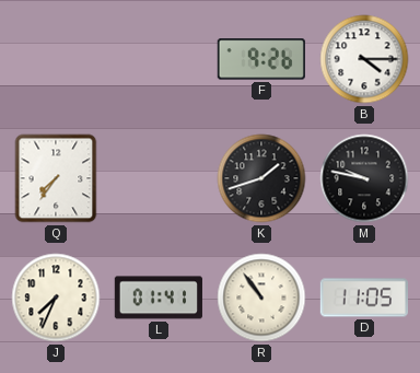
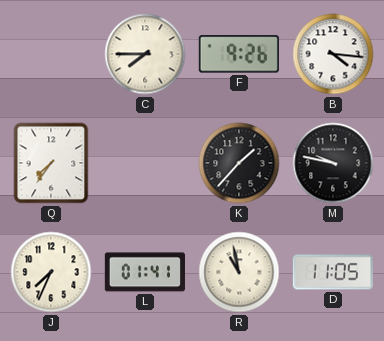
C: none -> 7:45
B: 4:15 -> 4:16
K: 1:42 -> 1:37
R: 10:54 -> 10:58
